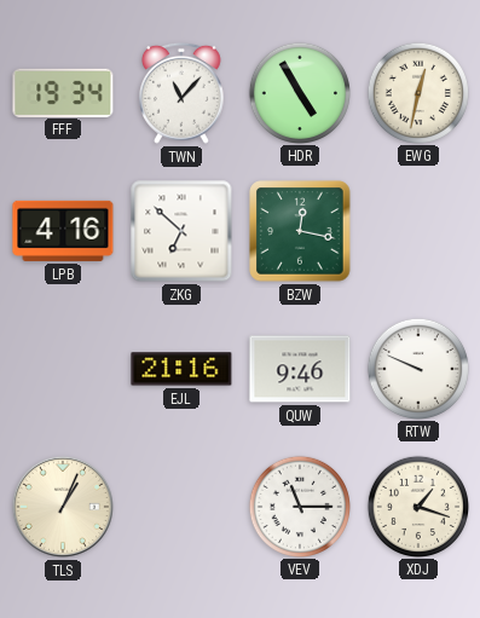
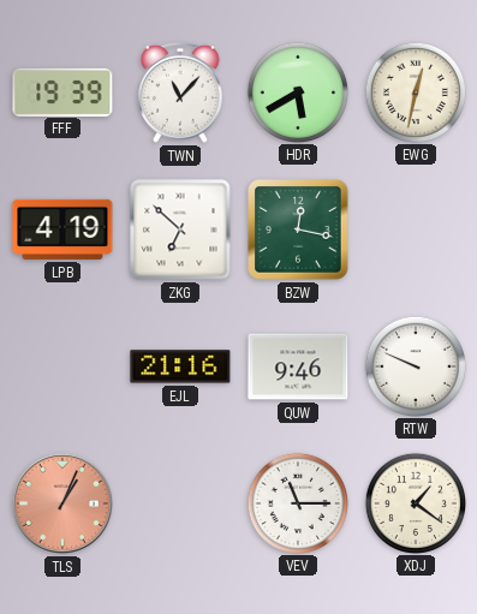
FFF: 19:34 -> 19:39
HDR: 4:55 -> 5:40
LPB: 4:16 -> 4:19
TLS dial: cream -> salmon
XDJ: 1:18 -> 1:21
